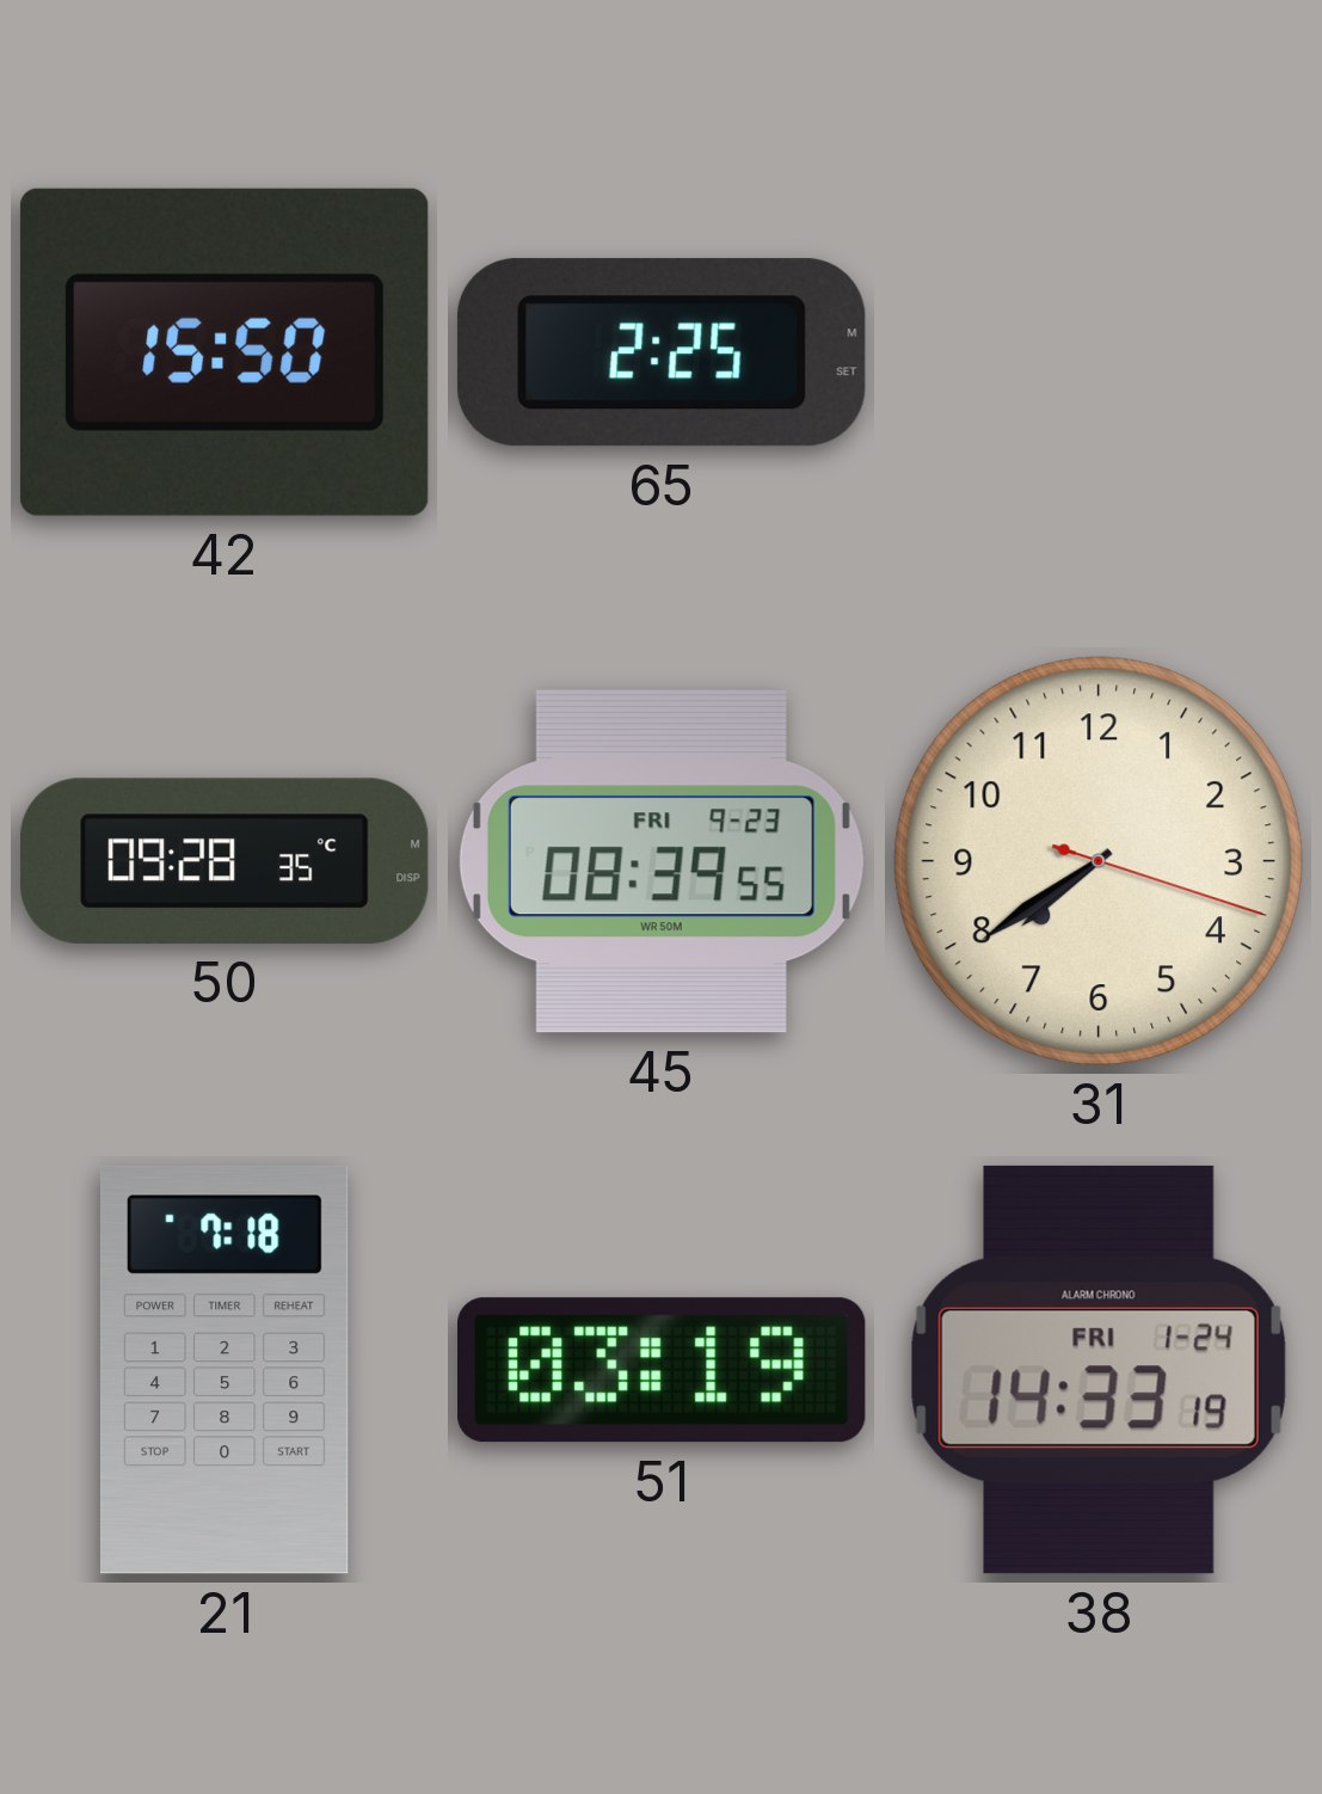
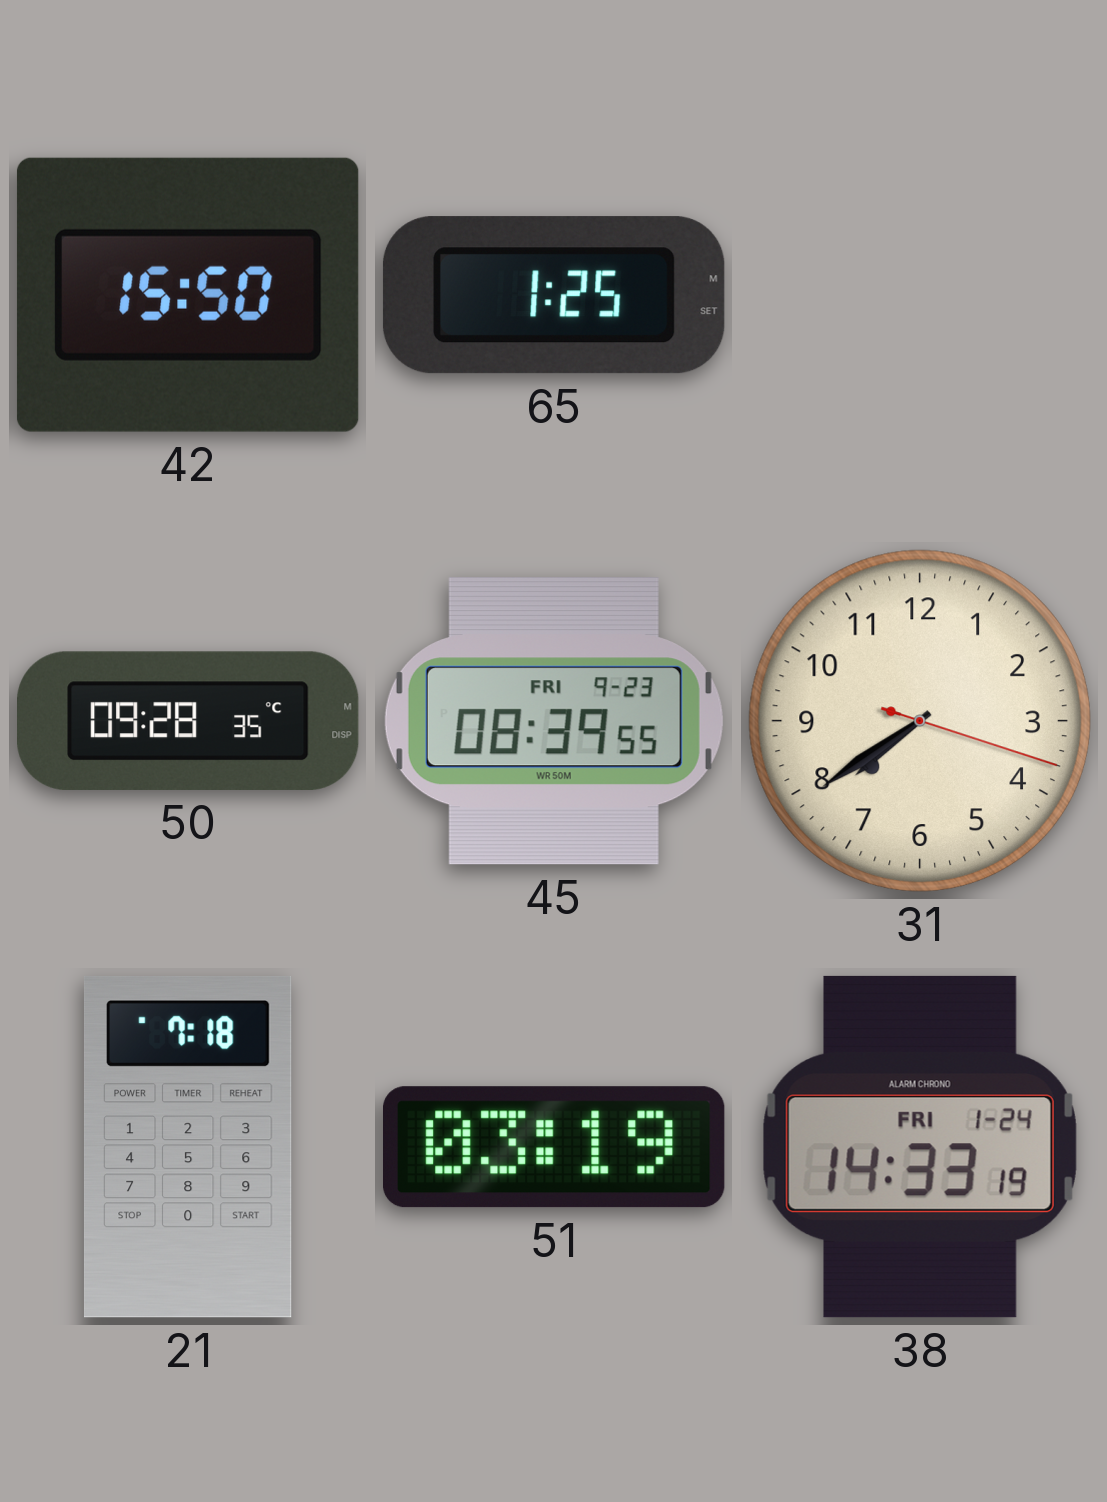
65: 2:25 -> 1:25
